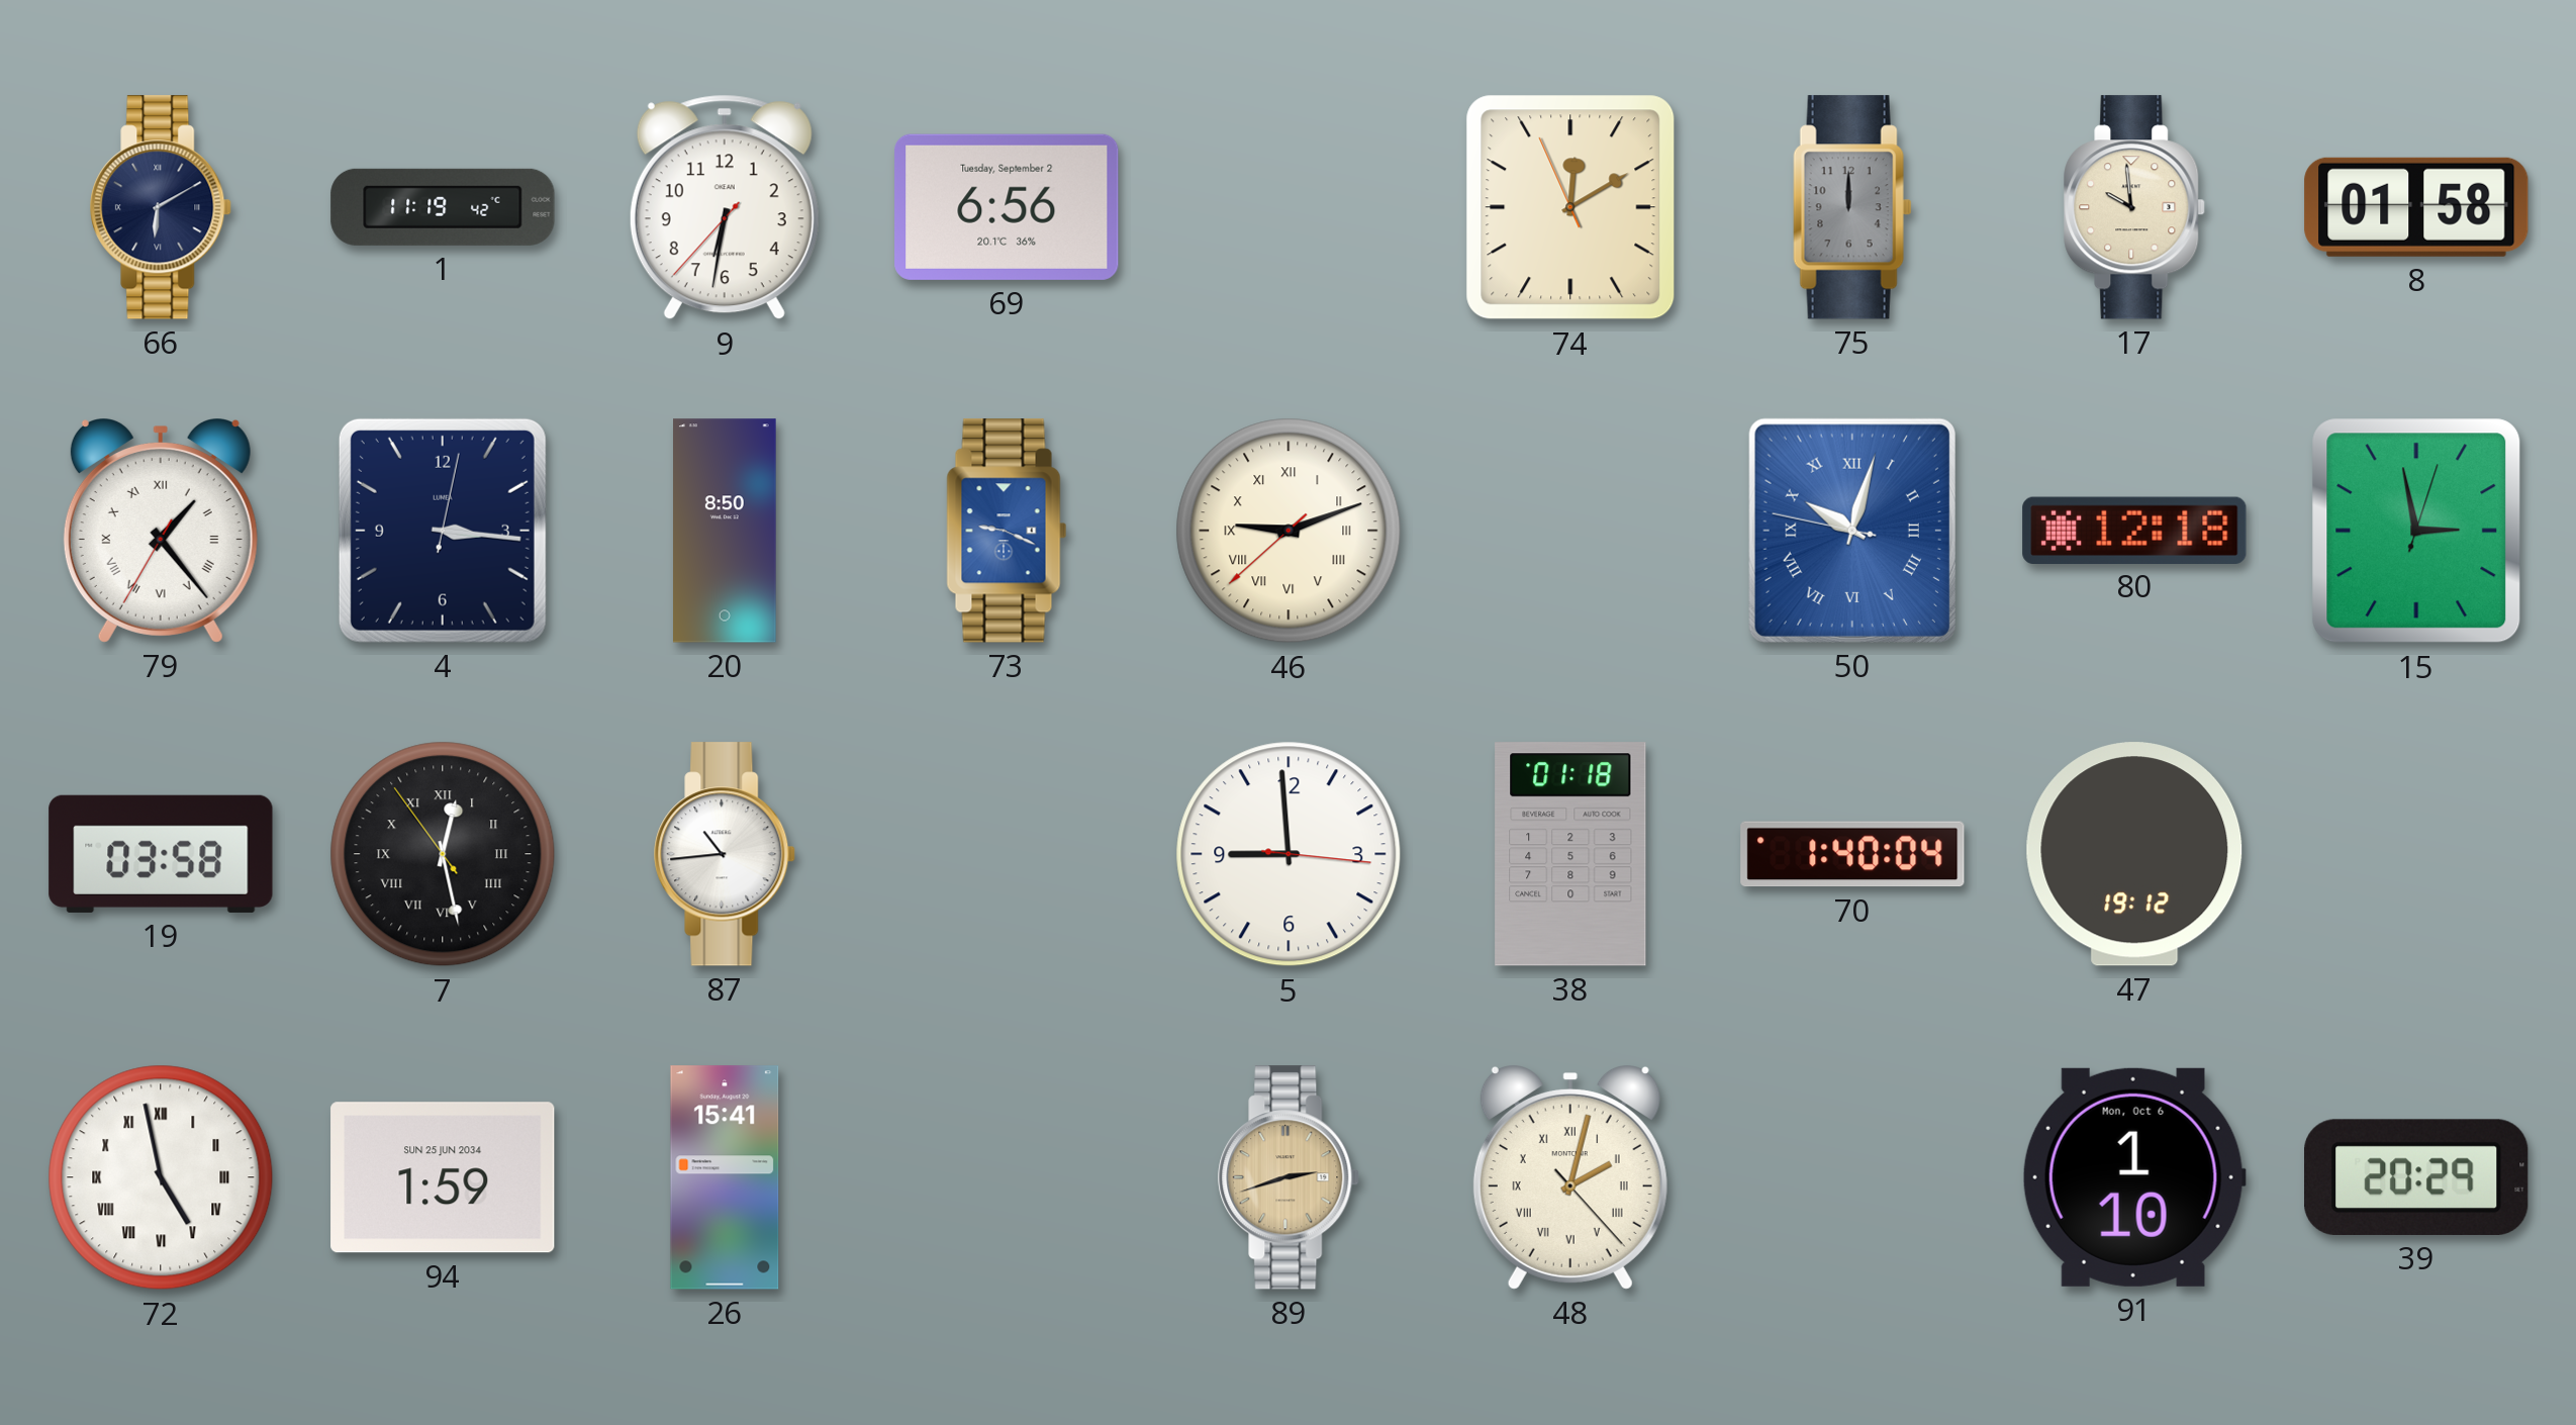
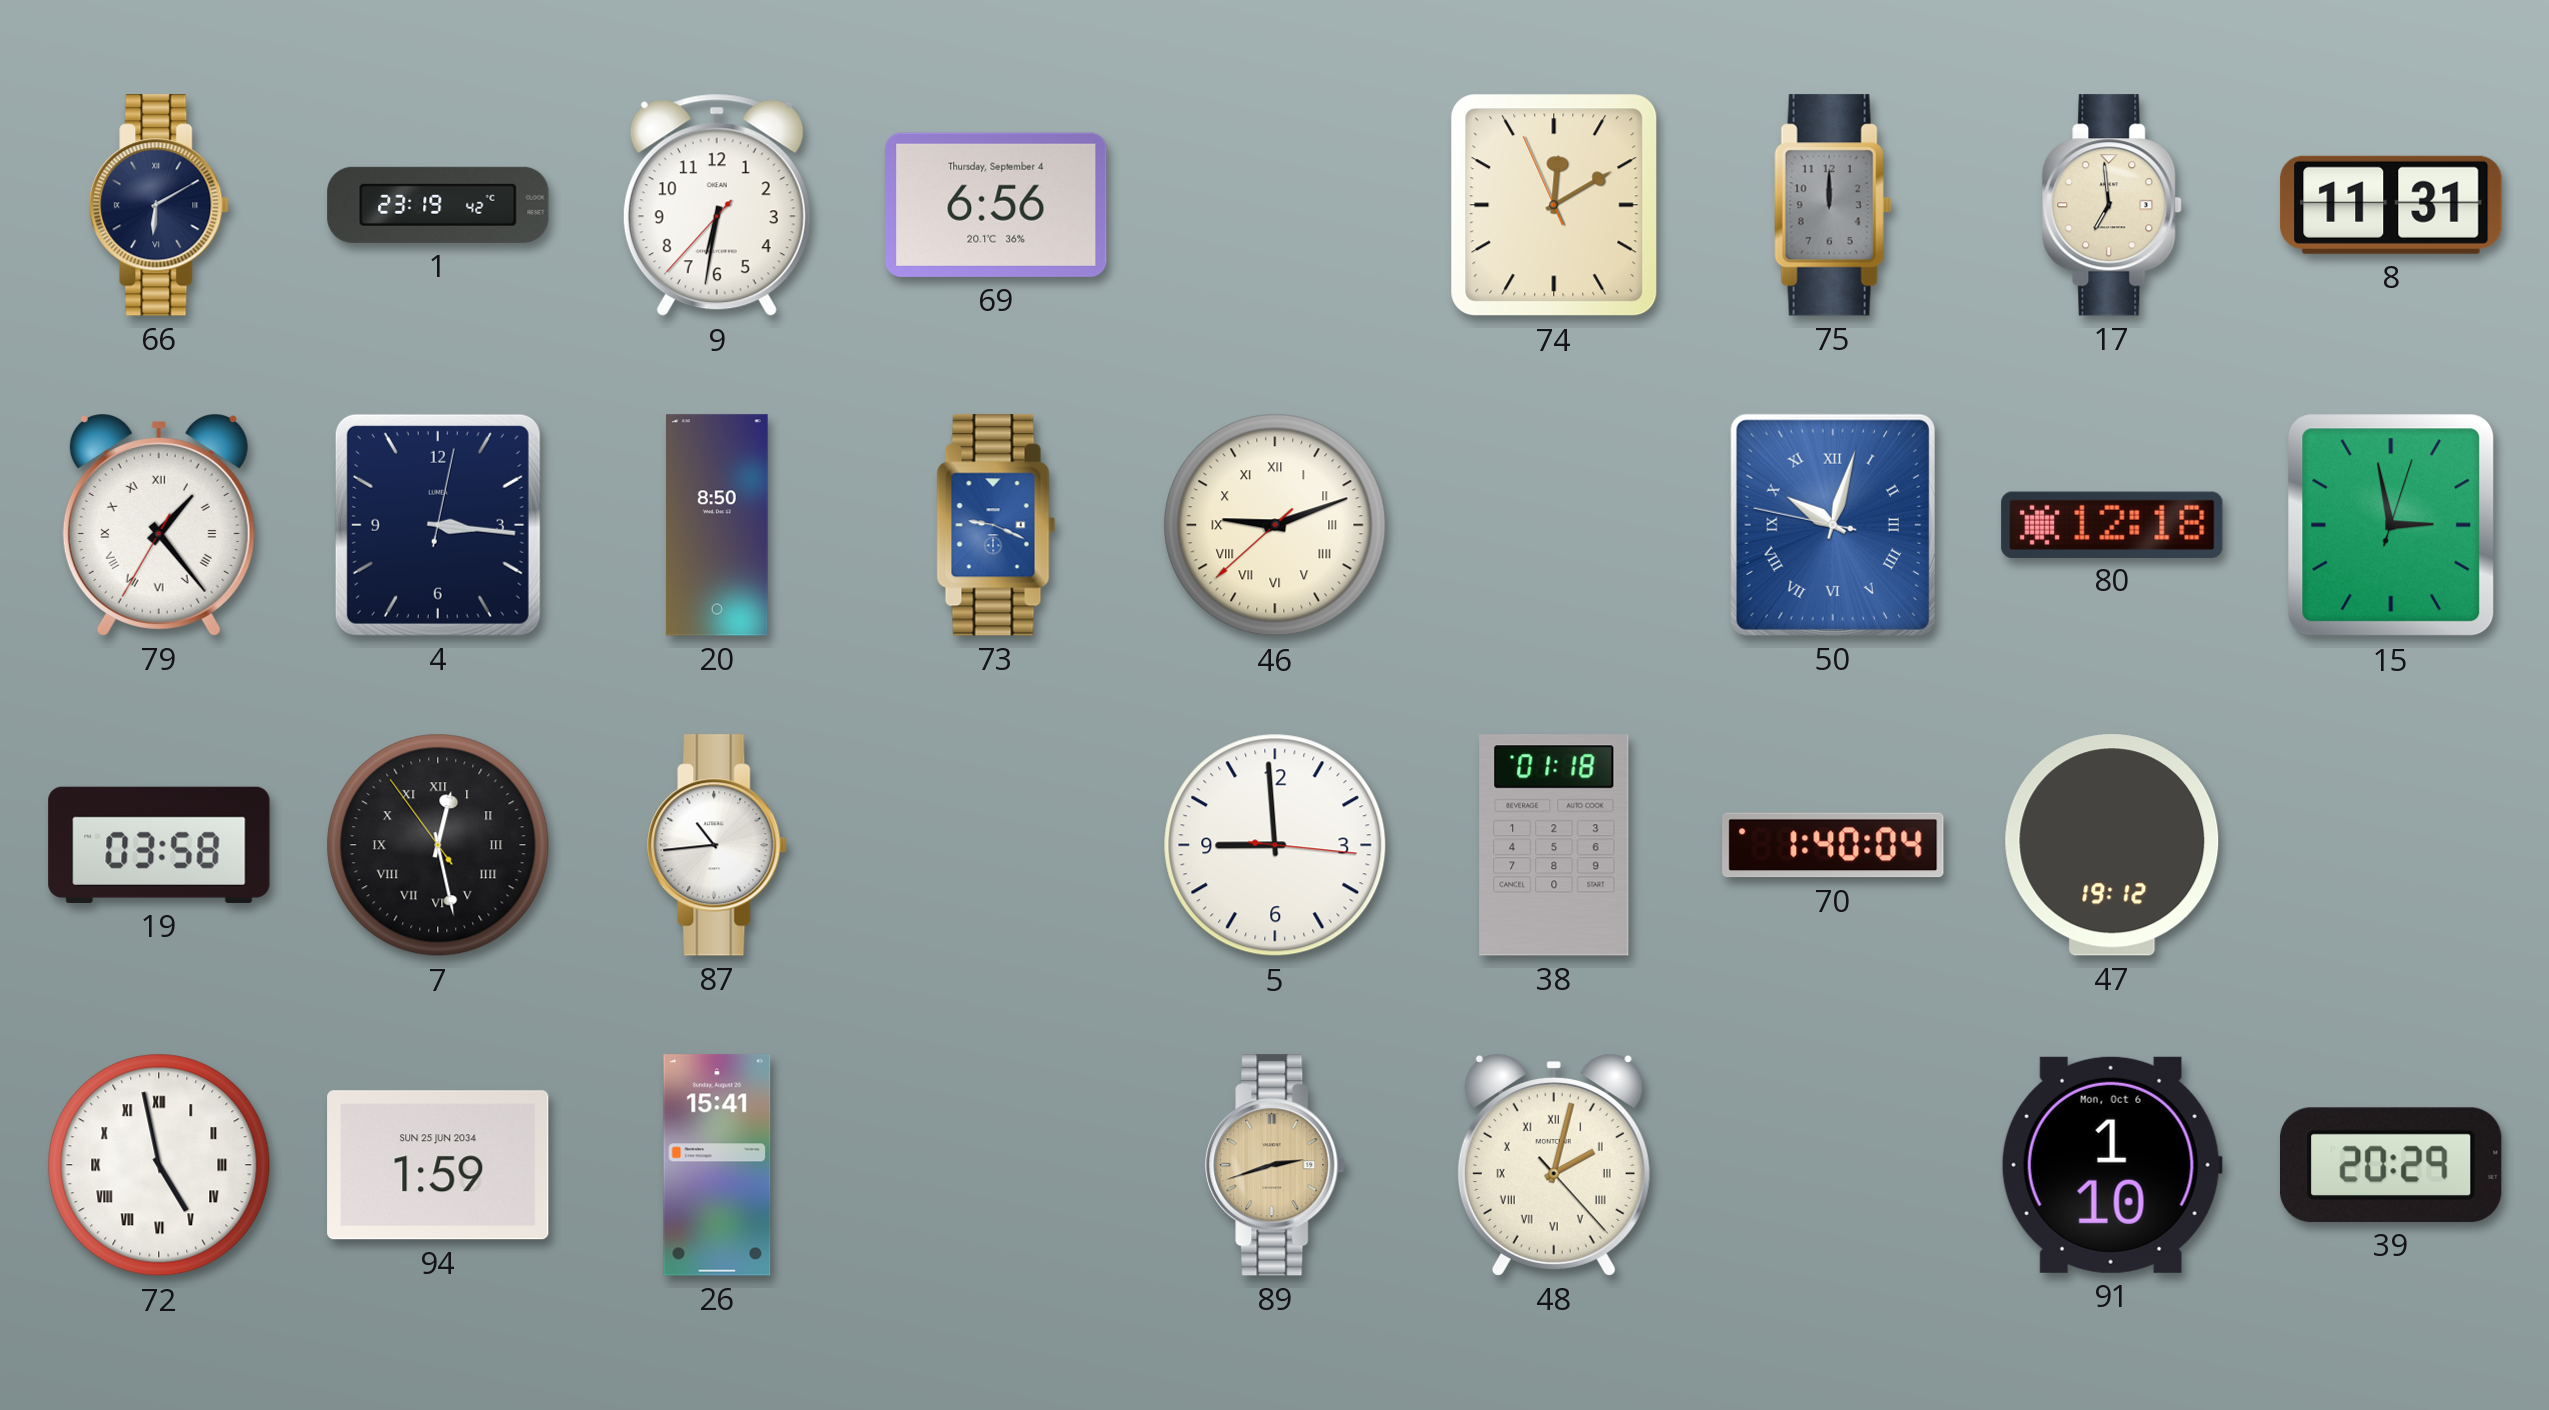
1: 11:19 -> 23:19
69 date: Tuesday, September 2 -> Thursday, September 4
17: 9:59 -> 6:59
8: 01:58 -> 11:31
